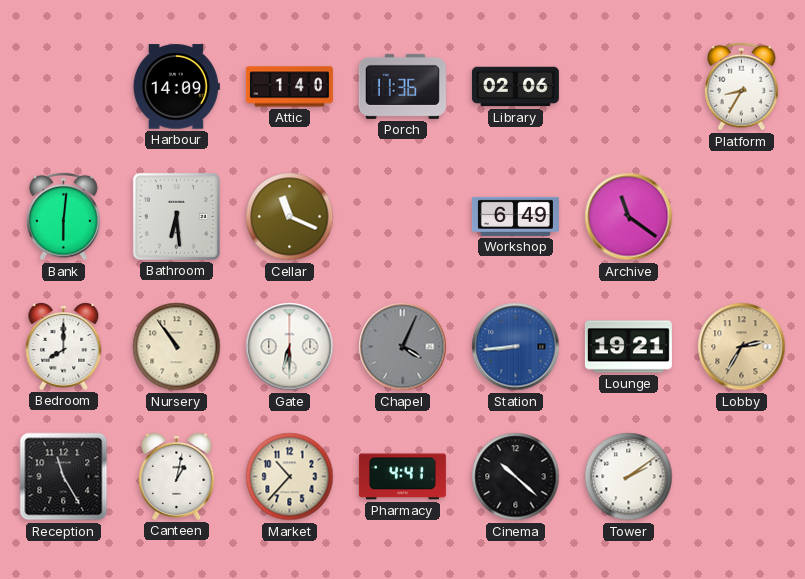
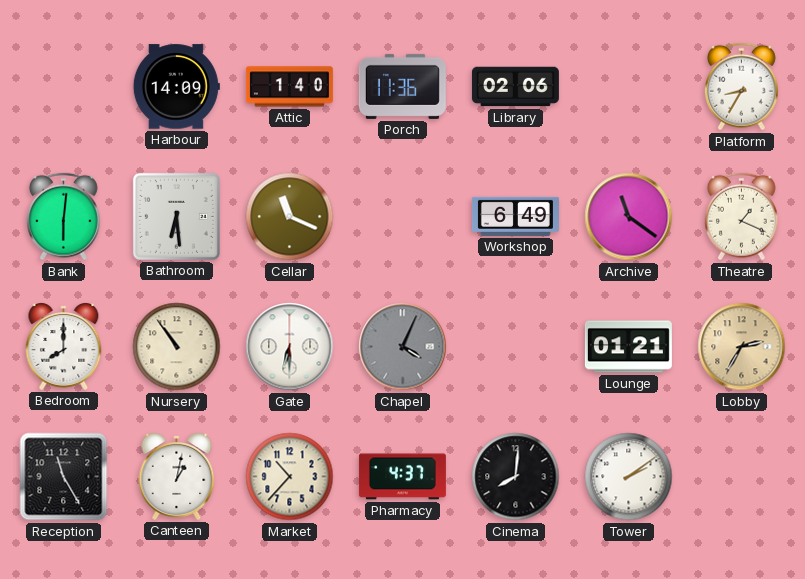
Theatre: none -> 1:19
Station: 8:44 -> none
Lounge: 19:21 -> 01:21
Pharmacy: 4:41 -> 4:37
Cinema: 10:22 -> 8:01
